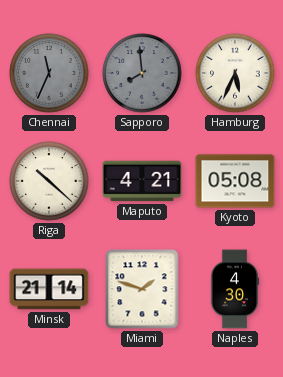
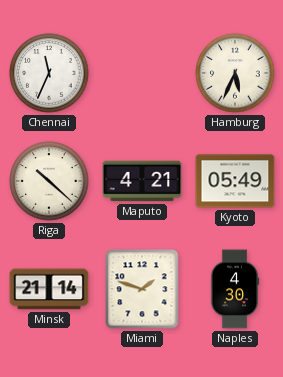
Chennai dial: grey -> white
Sapporo: 7:59 -> none
Kyoto: 05:08 -> 05:49
